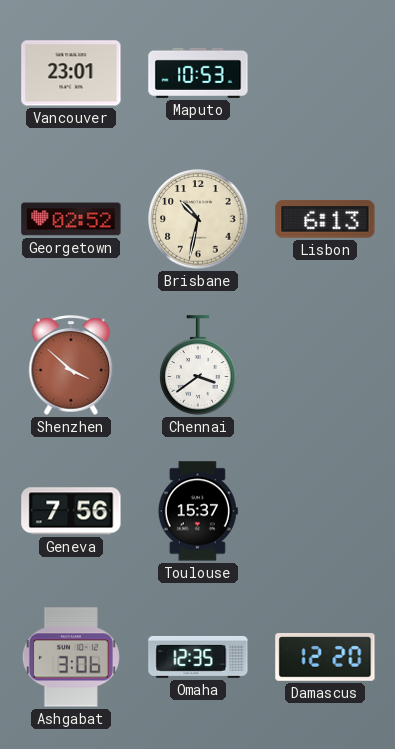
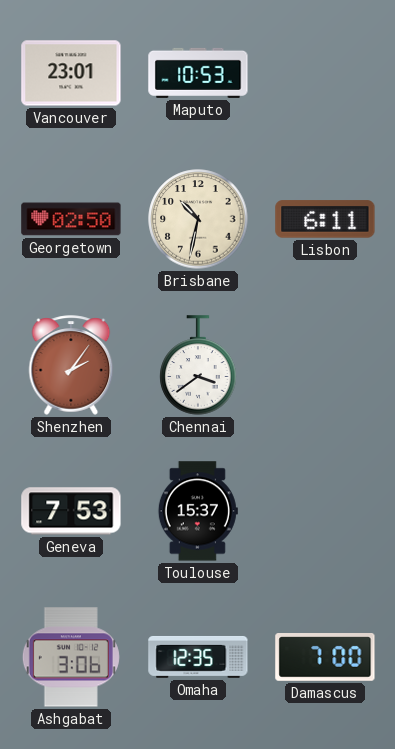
Georgetown: 02:52 -> 02:50
Lisbon: 6:13 -> 6:11
Shenzhen: 3:52 -> 2:06
Geneva: 7:56 -> 7:53
Damascus: 12:20 -> 7:00
